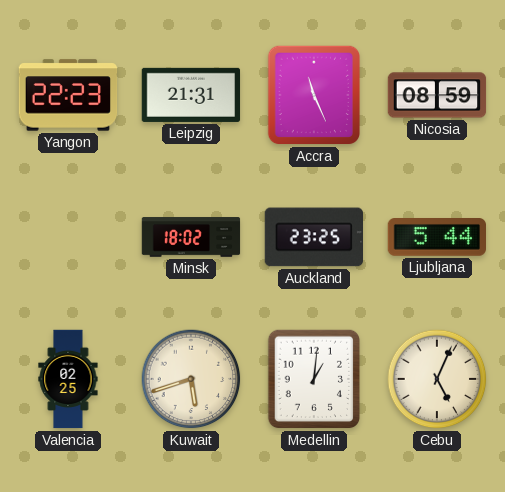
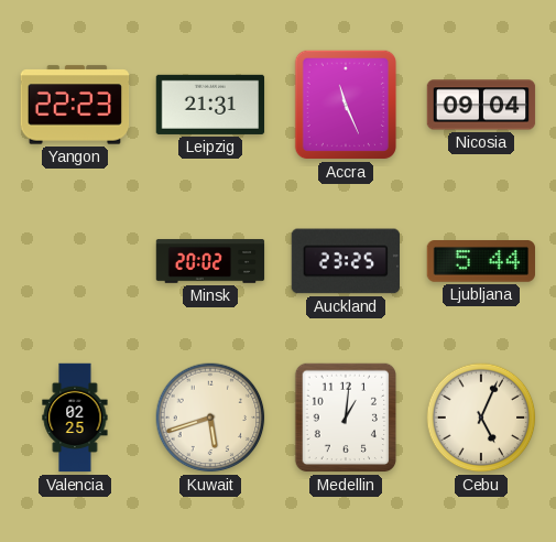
Nicosia: 08:59 -> 09:04
Minsk: 18:02 -> 20:02
